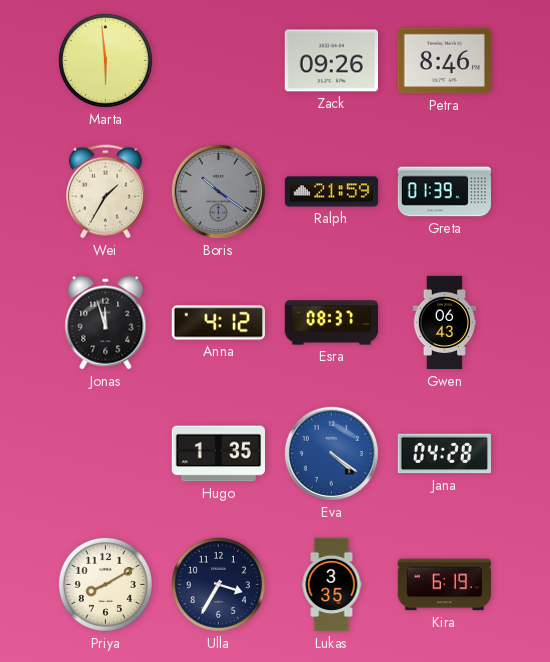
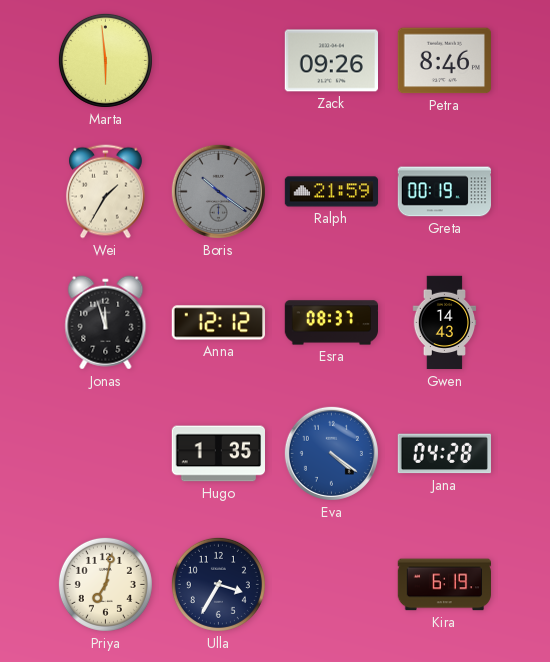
Greta: 01:39 -> 00:19
Anna: 4:12 -> 12:12
Gwen: 06:43 -> 14:43
Priya: 8:10 -> 7:02
Lukas: 3:35 -> none
